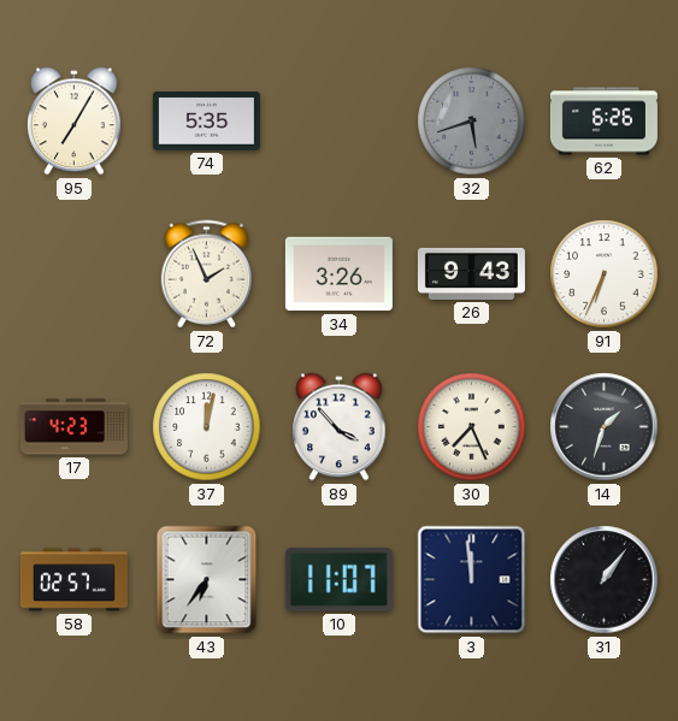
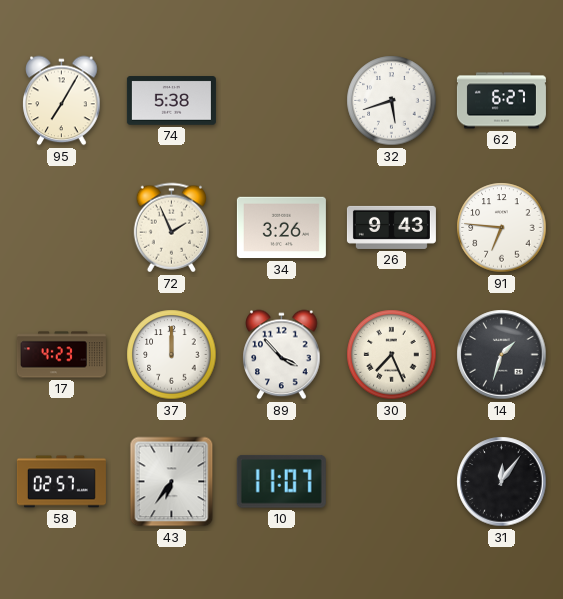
74: 5:35 -> 5:38
32 dial: grey -> white
62: 6:26 -> 6:27
91: 6:34 -> 6:46
37: 12:02 -> 12:00
3: 11:59 -> none
31: 1:06 -> 12:06
